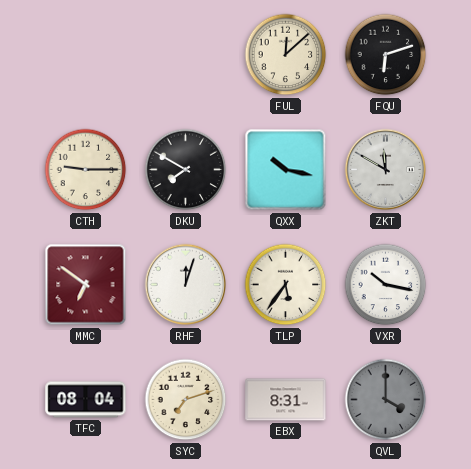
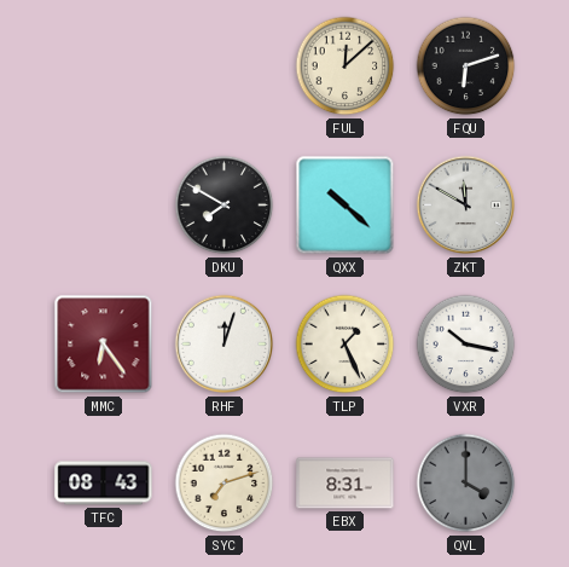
CTH: 9:15 -> none
QXX: 10:17 -> 10:22
MMC: 6:51 -> 6:24
TLP: 5:36 -> 1:26
TFC: 08:04 -> 08:43
